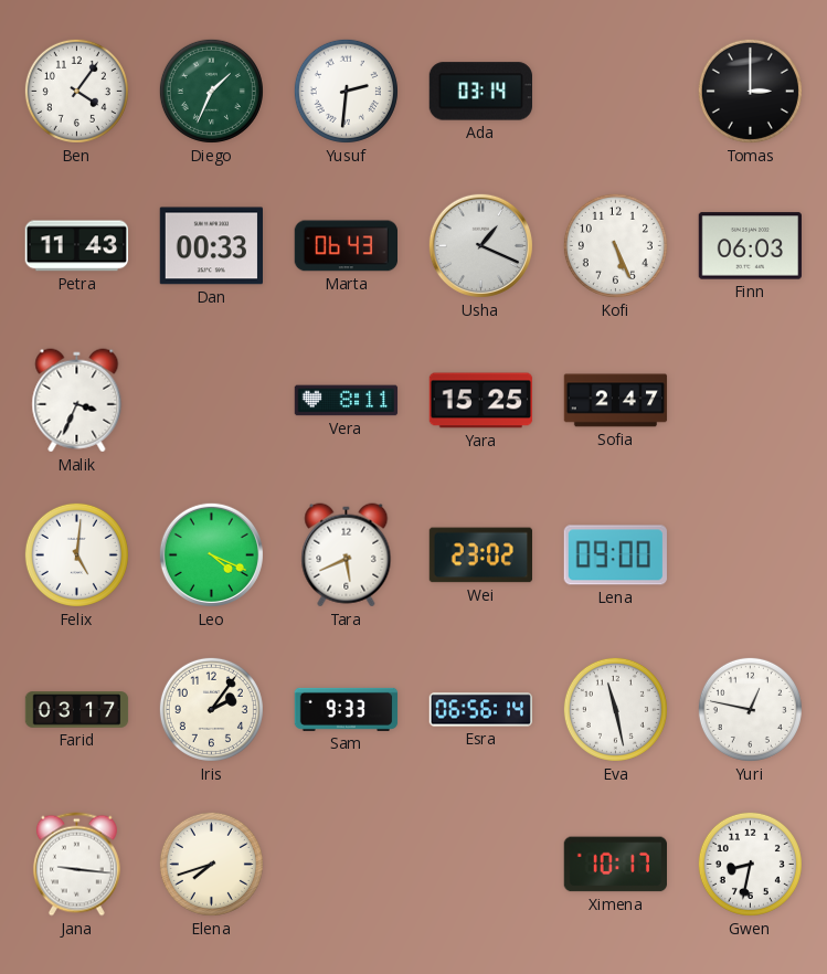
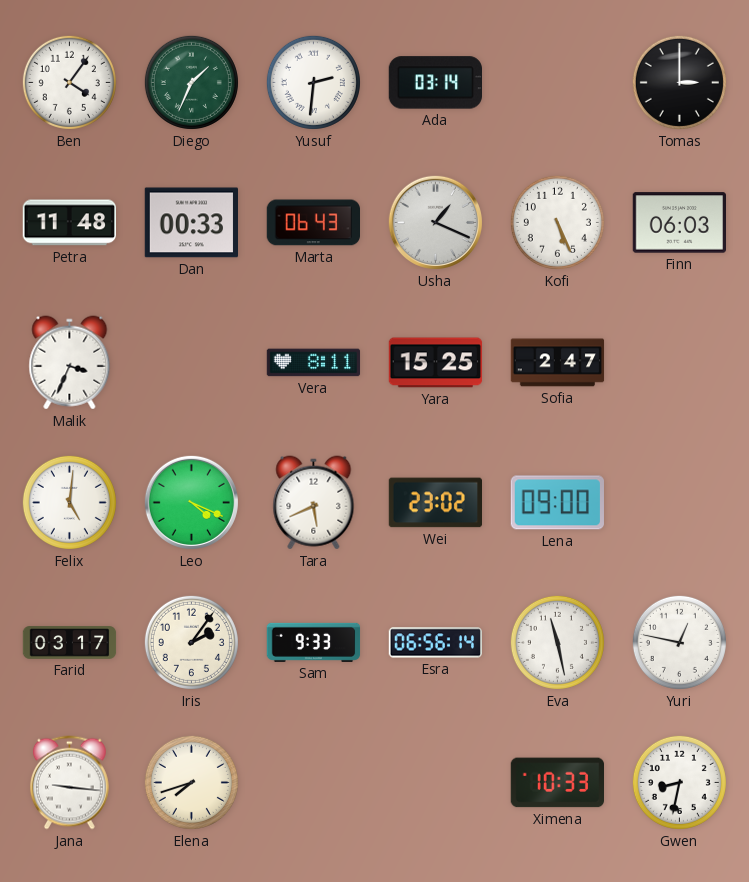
Petra: 11:43 -> 11:48
Ximena: 10:17 -> 10:33
